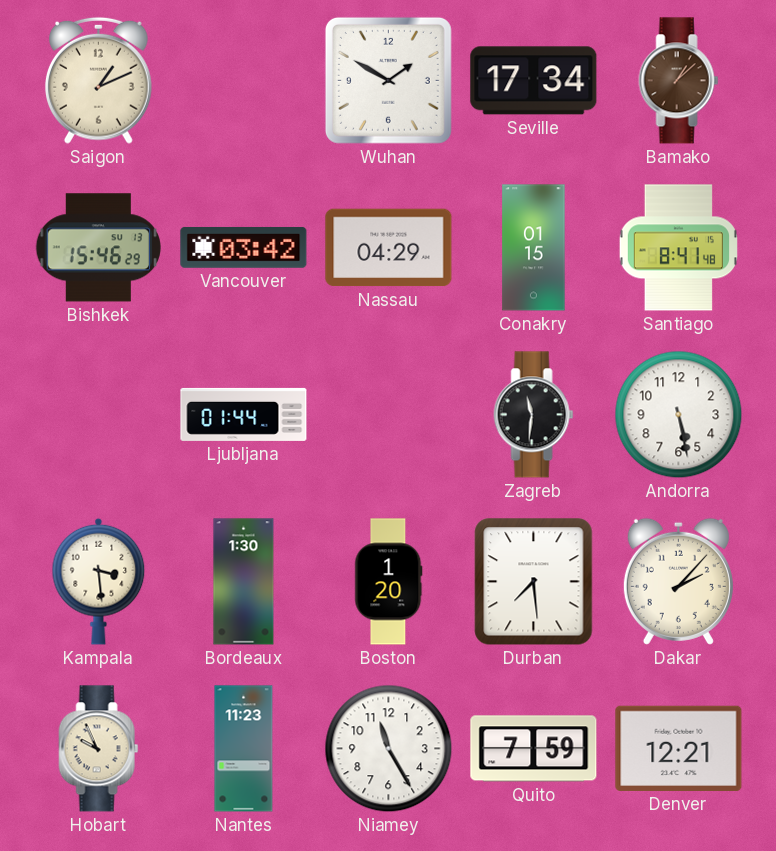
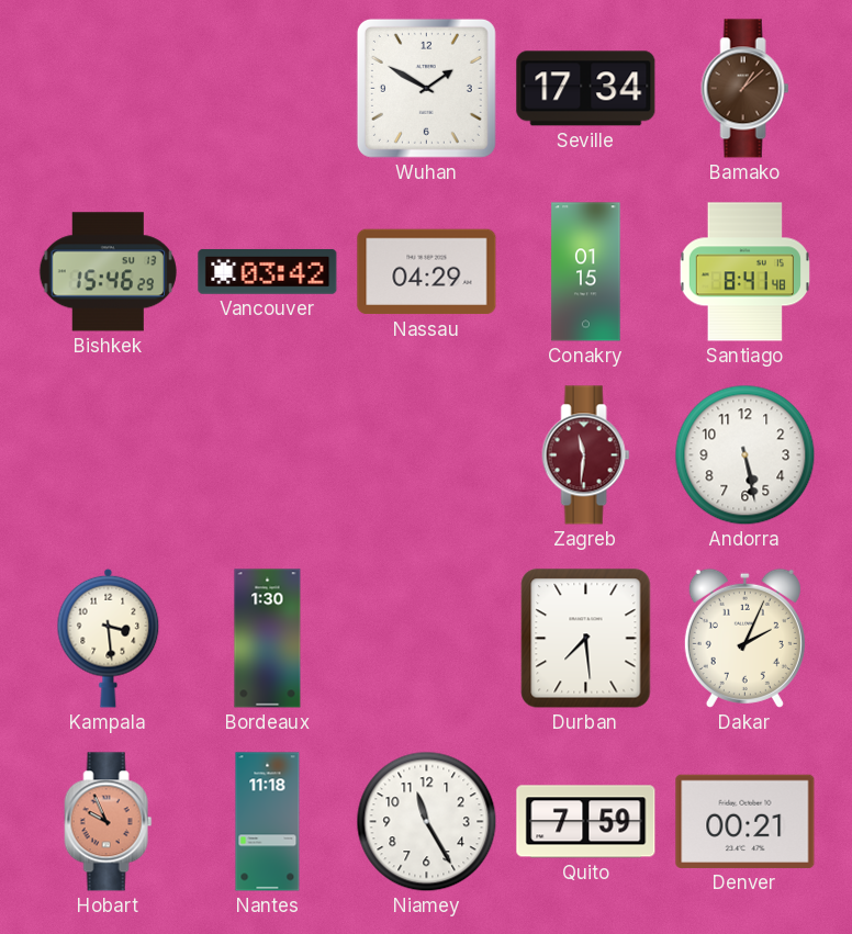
Saigon: 1:11 -> none
Ljubljana: 01:44 -> none
Zagreb dial: black -> burgundy
Boston: 1:20 -> none
Dakar: 2:07 -> 2:04
Hobart dial: cream -> salmon
Nantes: 11:23 -> 11:18
Denver: 12:21 -> 00:21
